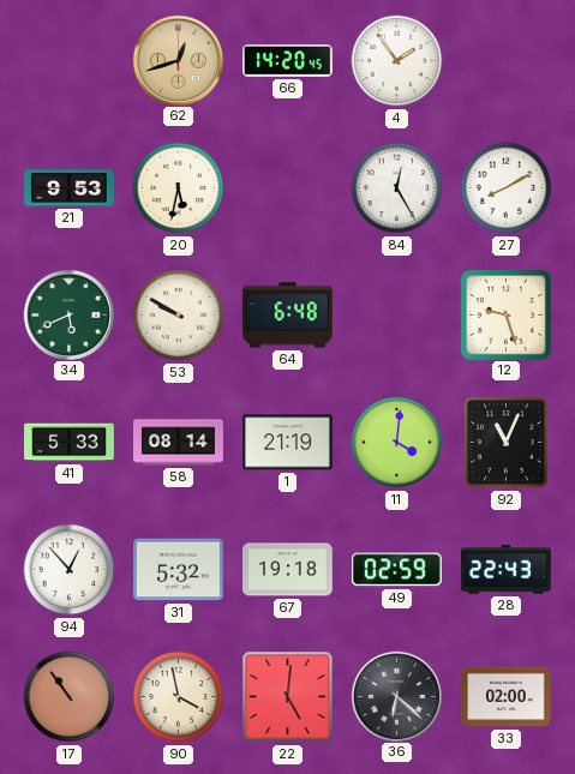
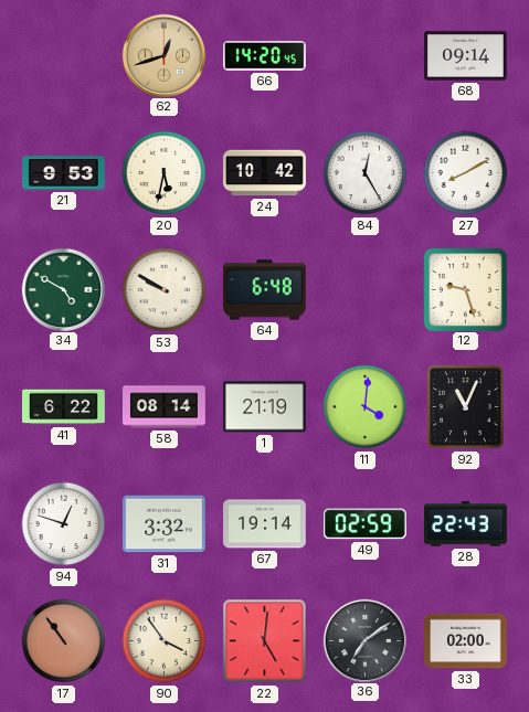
4: 1:54 -> none
68: none -> 09:14
24: none -> 10:42
34: 5:41 -> 4:50
41: 5:33 -> 6:22
94: 12:53 -> 12:48
31: 5:32 -> 3:32
67: 19:18 -> 19:14
90: 3:58 -> 3:54
36: 6:22 -> 7:09
